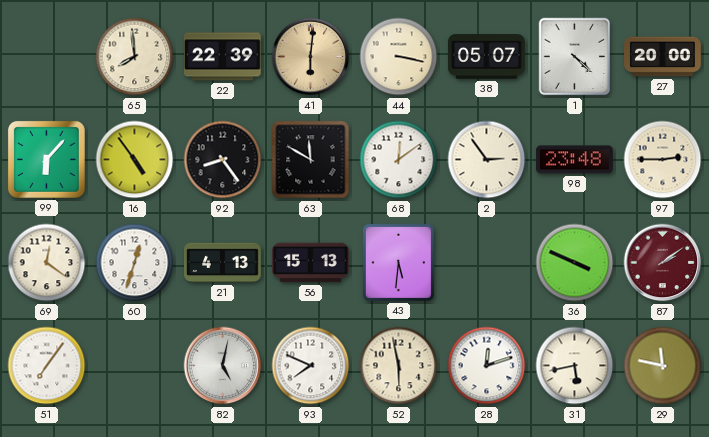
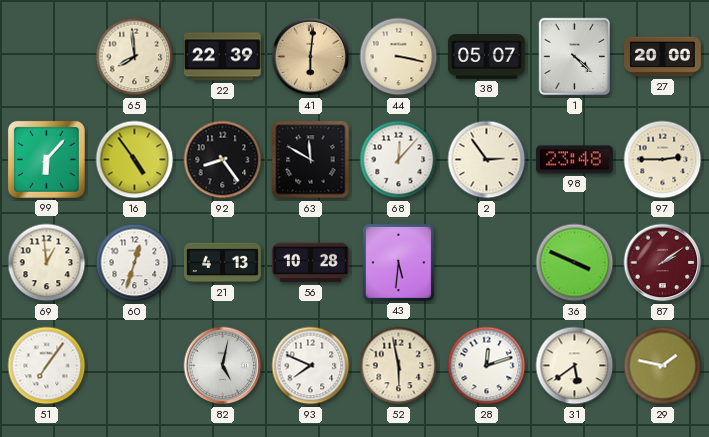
68: 12:09 -> 12:07
69: 12:21 -> 12:59
56: 15:13 -> 10:28
31: 5:43 -> 5:39
29: 11:47 -> 1:47
